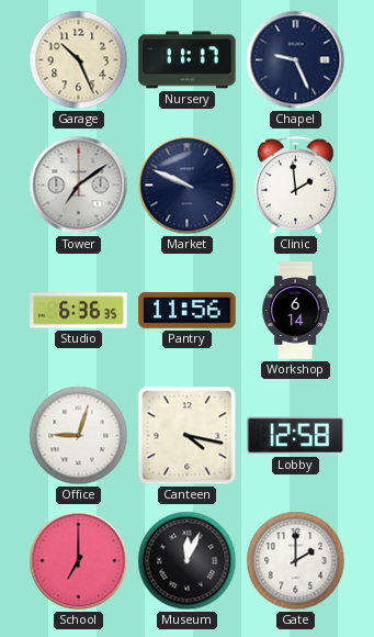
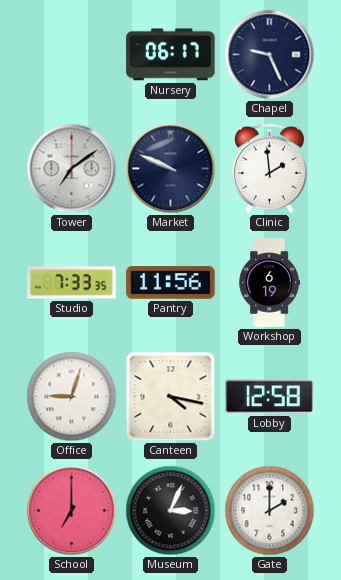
Garage: 10:26 -> none
Nursery: 11:17 -> 06:17
Studio: 6:36 -> 7:33
Workshop: 6:14 -> 6:19
Museum: 12:04 -> 3:04
